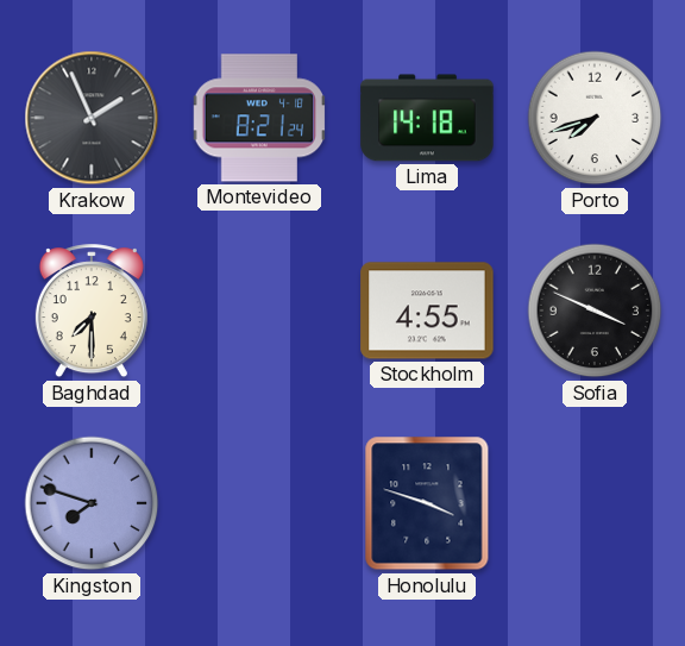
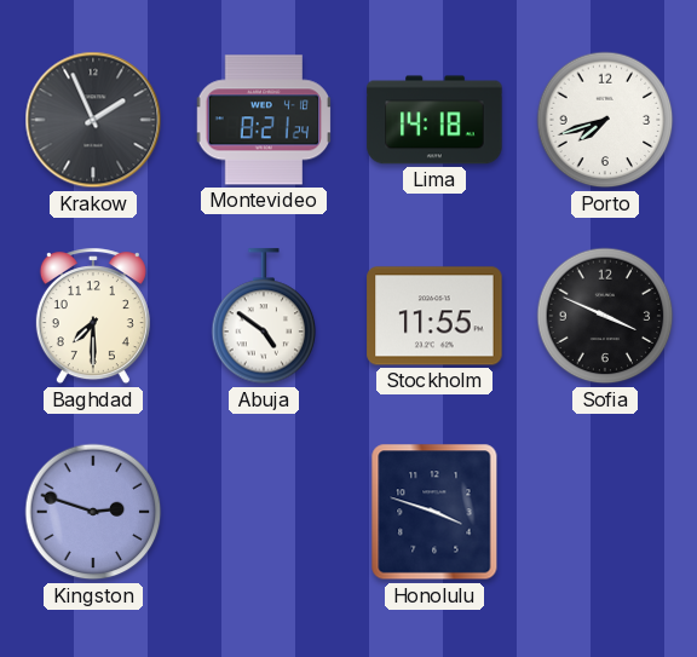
Abuja: none -> 4:51
Stockholm: 4:55 -> 11:55
Kingston: 7:48 -> 2:48
